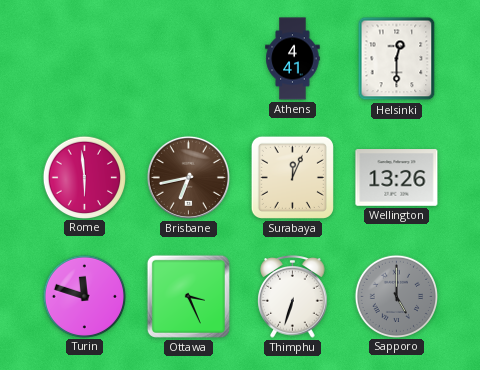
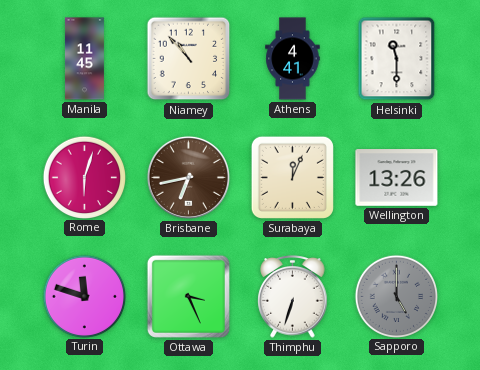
Manila: none -> 11:45
Niamey: none -> 10:53
Helsinki: 12:30 -> 11:30
Rome: 5:59 -> 6:03
